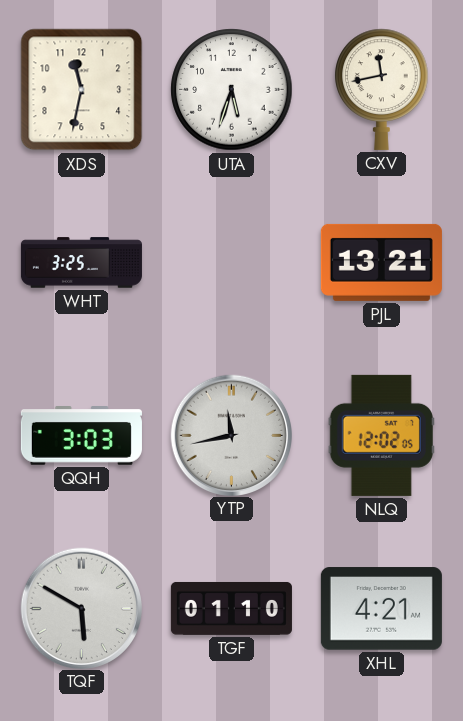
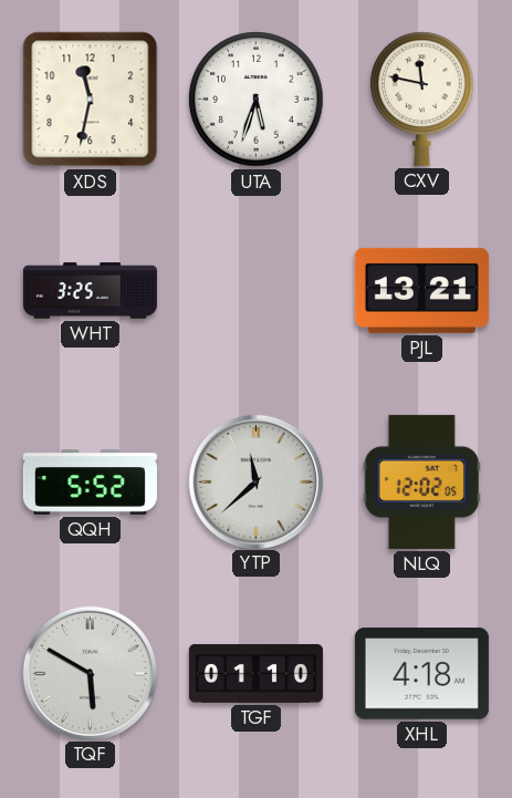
CXV: 11:43 -> 11:47
QQH: 3:03 -> 5:52
YTP: 11:43 -> 11:38
XHL: 4:21 -> 4:18
